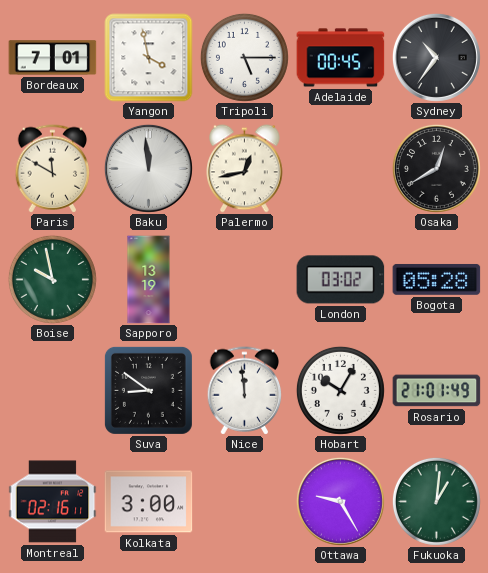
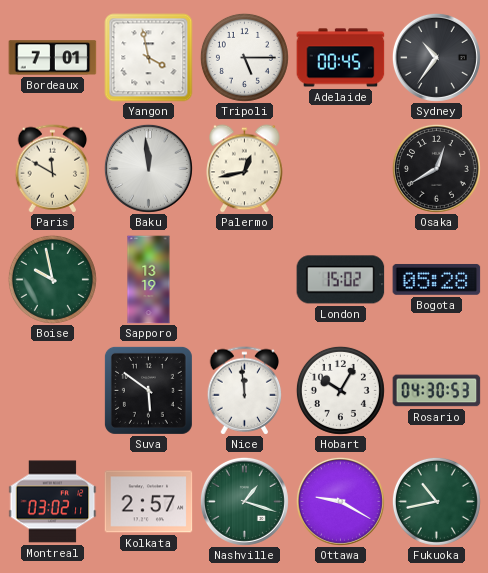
London: 03:02 -> 15:02
Suva: 8:51 -> 5:51
Rosario: 21:01 -> 04:30
Montreal: 02:16 -> 03:02
Kolkata: 3:00 -> 2:57
Nashville: none -> 1:18
Ottawa: 9:25 -> 9:20
Fukuoka: 1:01 -> 10:43
